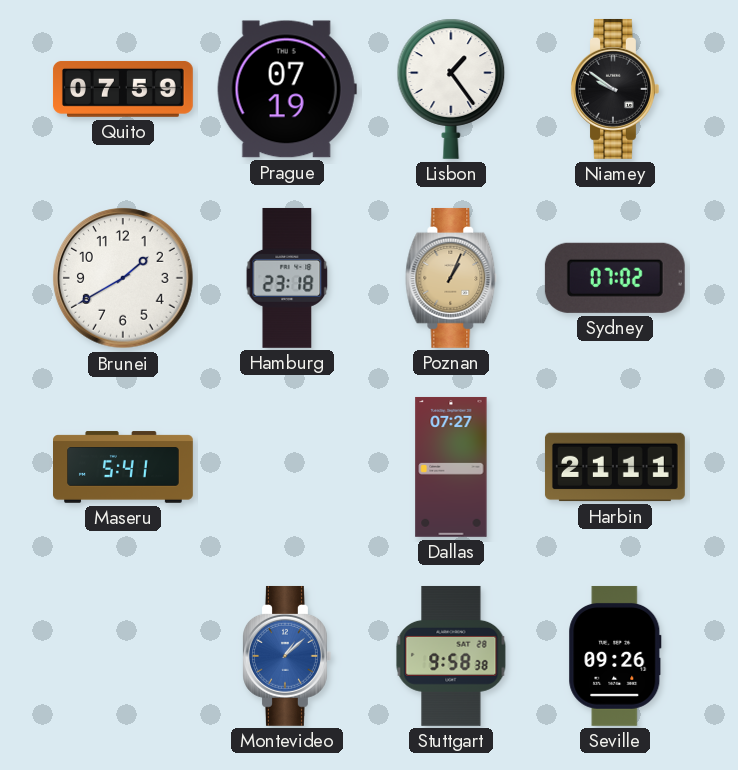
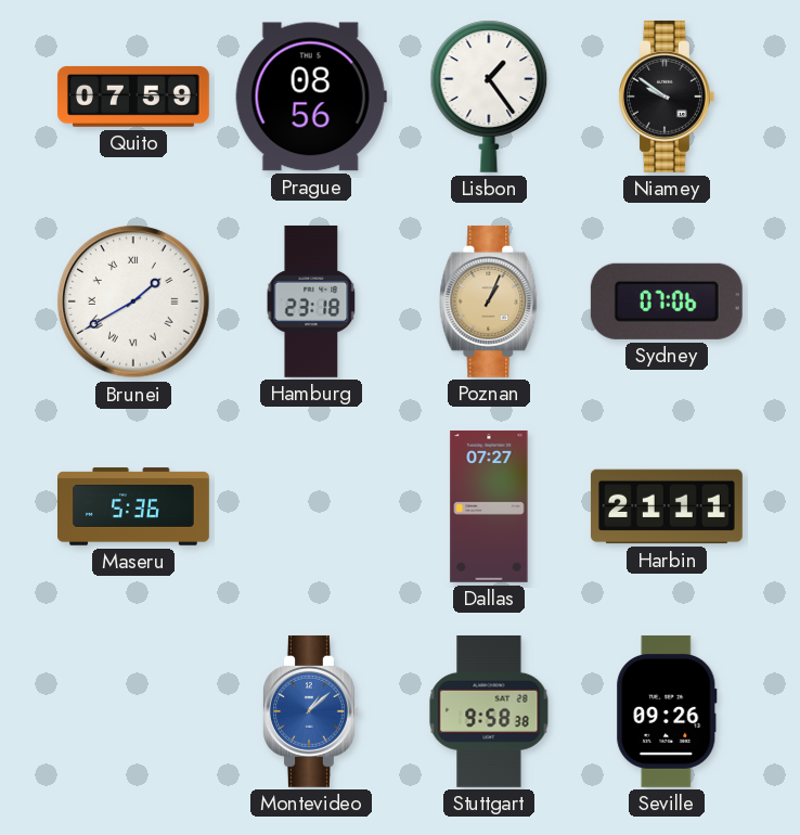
Prague: 07:19 -> 08:56
Brunei numerals: Arabic -> Roman
Sydney: 07:02 -> 07:06
Maseru: 5:41 -> 5:36
